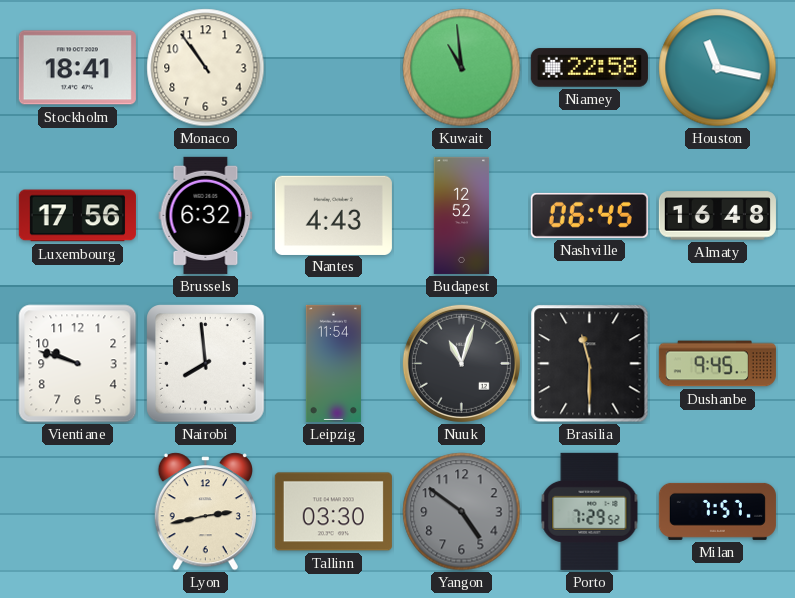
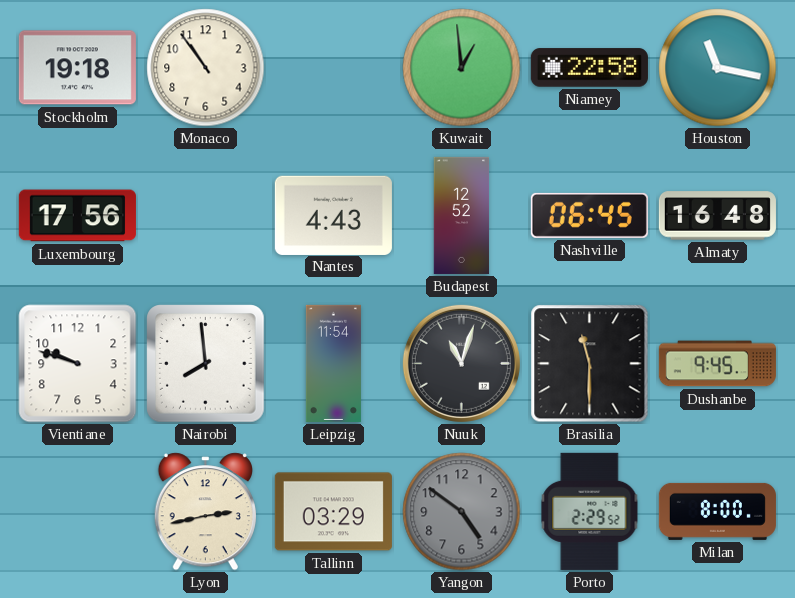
Stockholm: 18:41 -> 19:18
Kuwait: 10:59 -> 12:59
Brussels: 6:32 -> none
Tallinn: 03:30 -> 03:29
Porto: 7:29 -> 2:29
Milan: 7:57 -> 8:00
